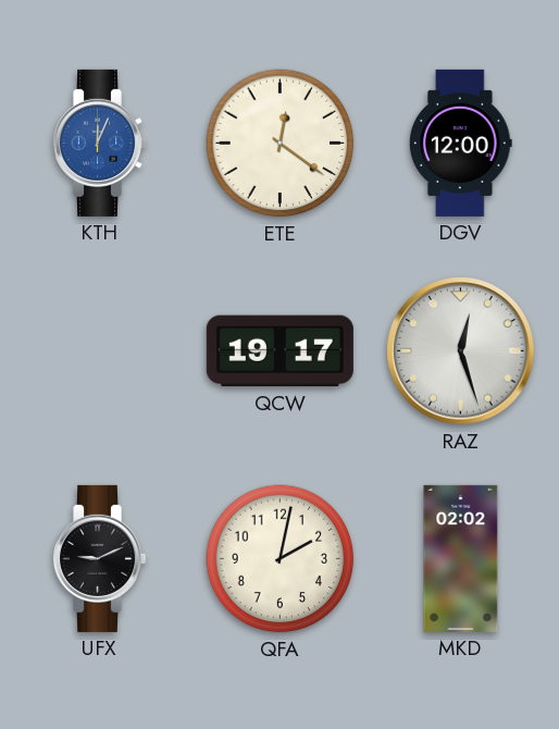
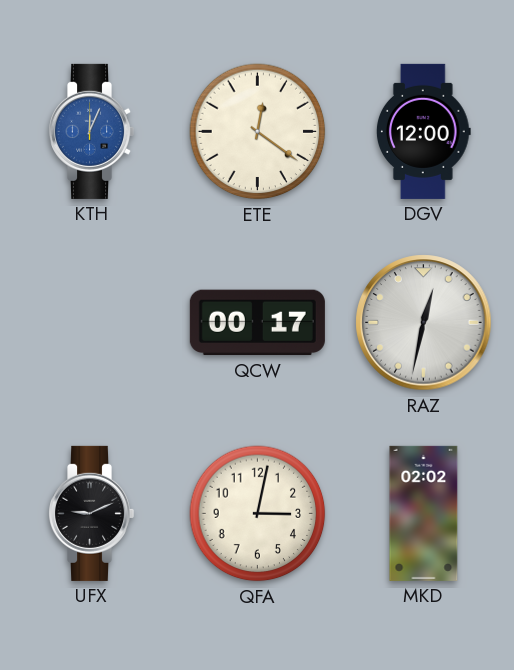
QCW: 19:17 -> 00:17
RAZ: 12:27 -> 12:32
QFA: 2:02 -> 3:02
